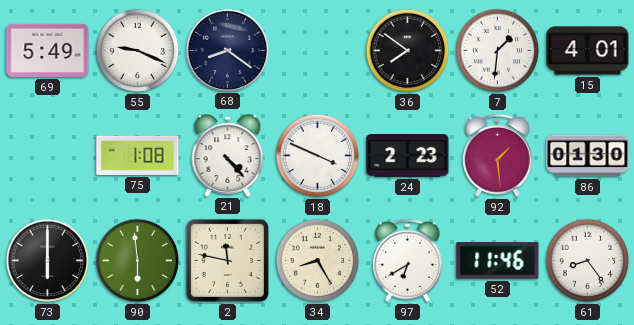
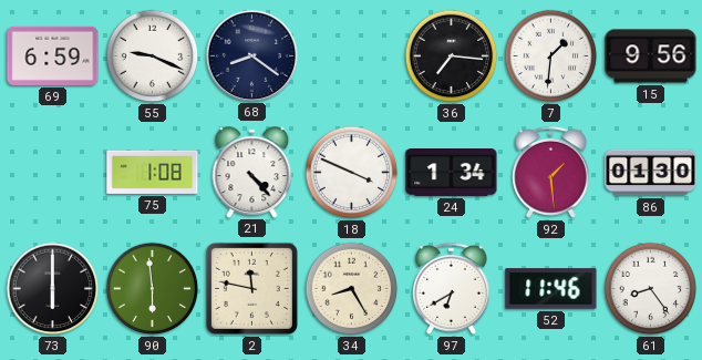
69: 5:49 -> 6:59
36: 7:51 -> 7:16
15: 4:01 -> 9:56
24: 2:23 -> 1:34
